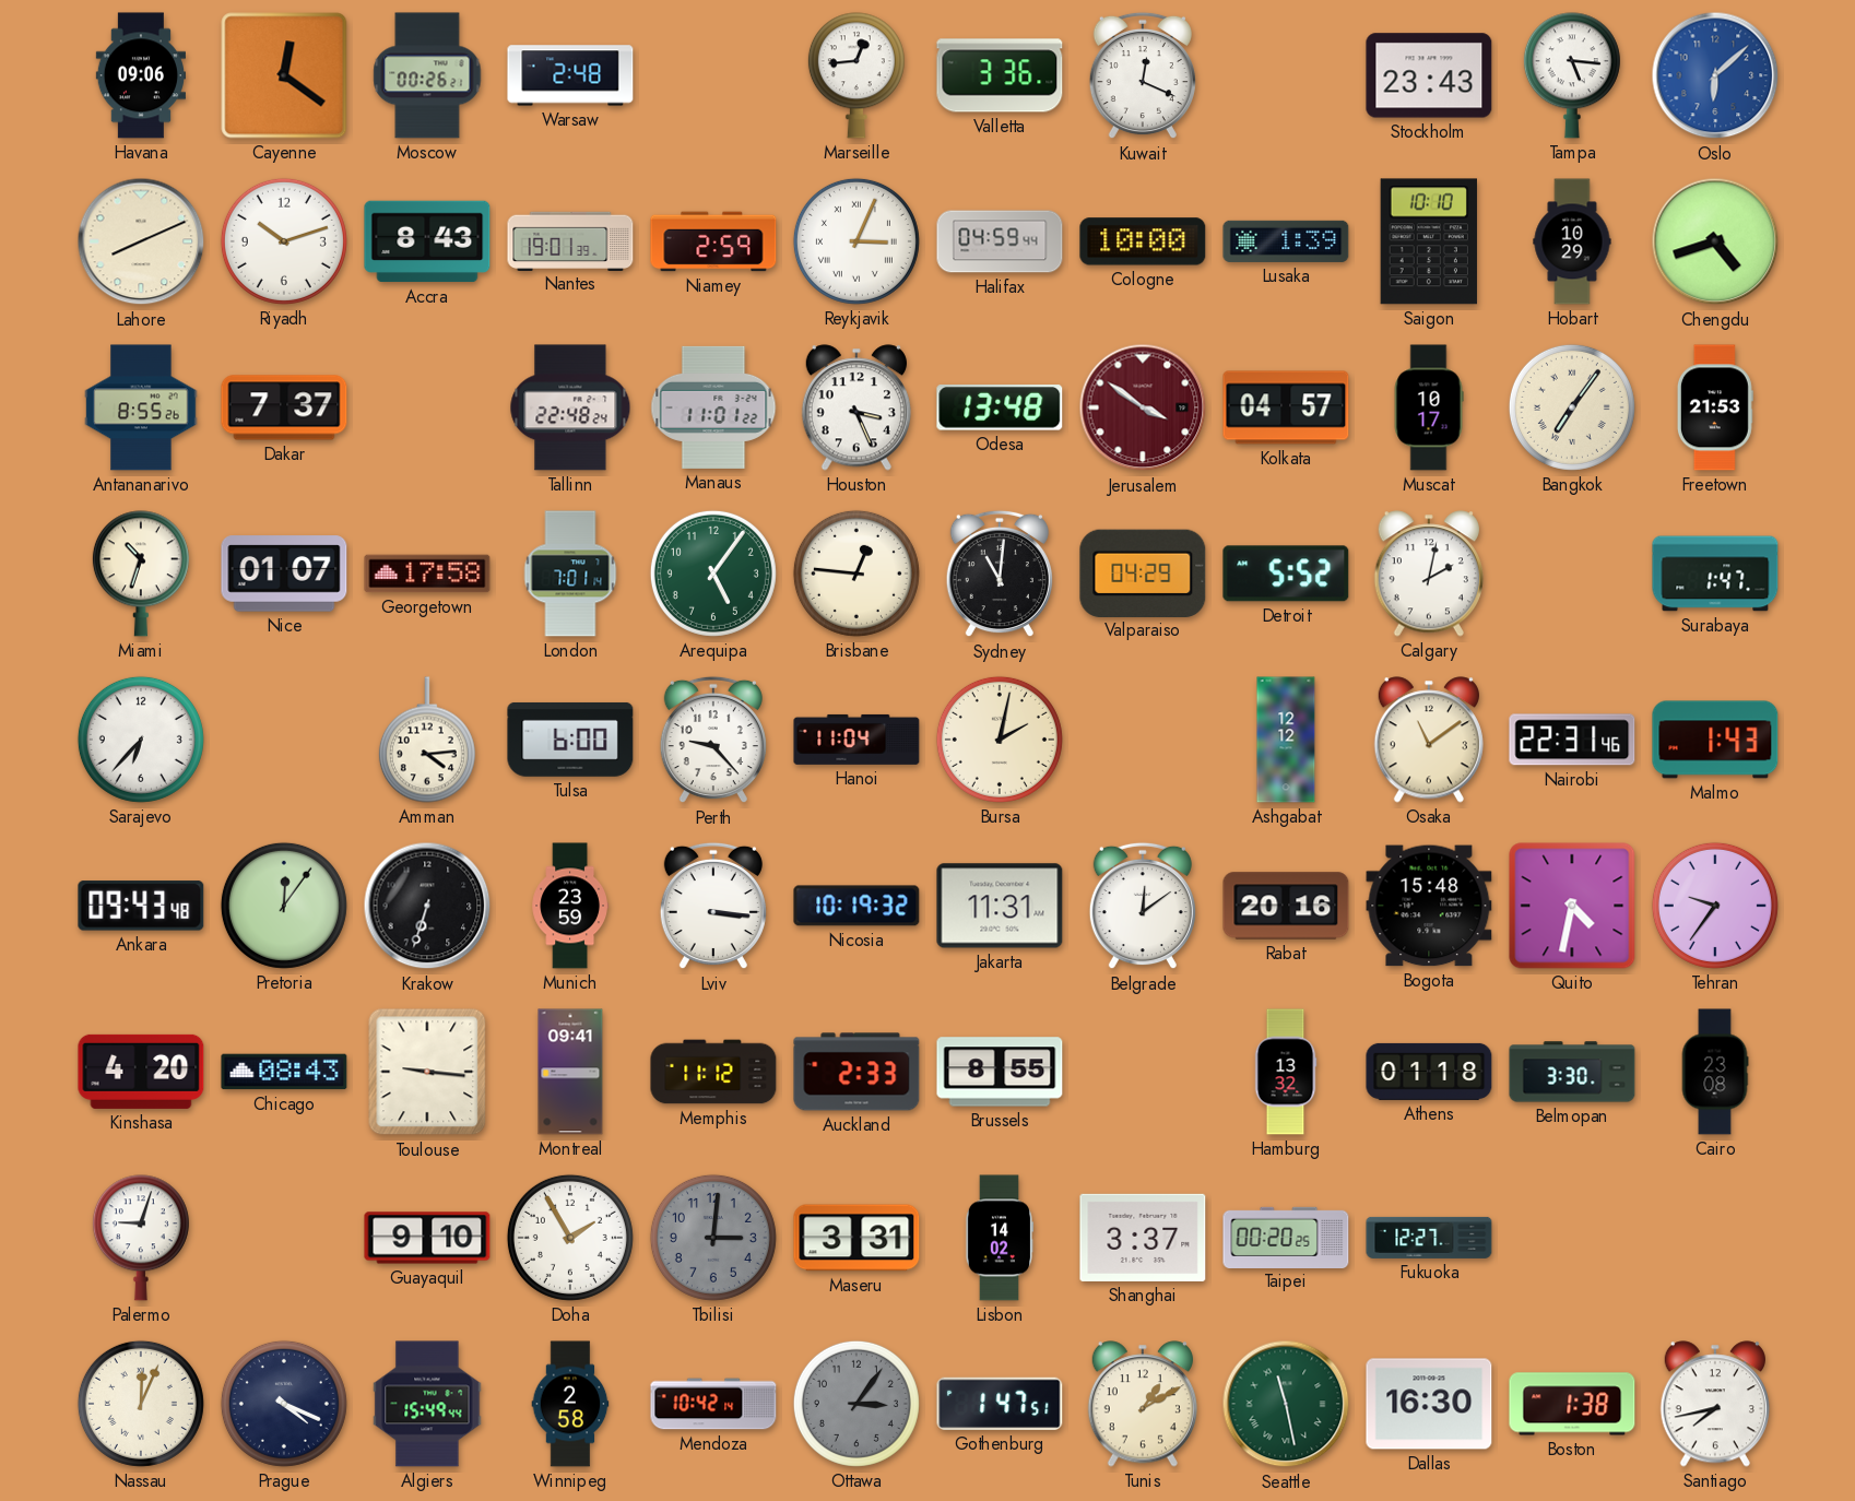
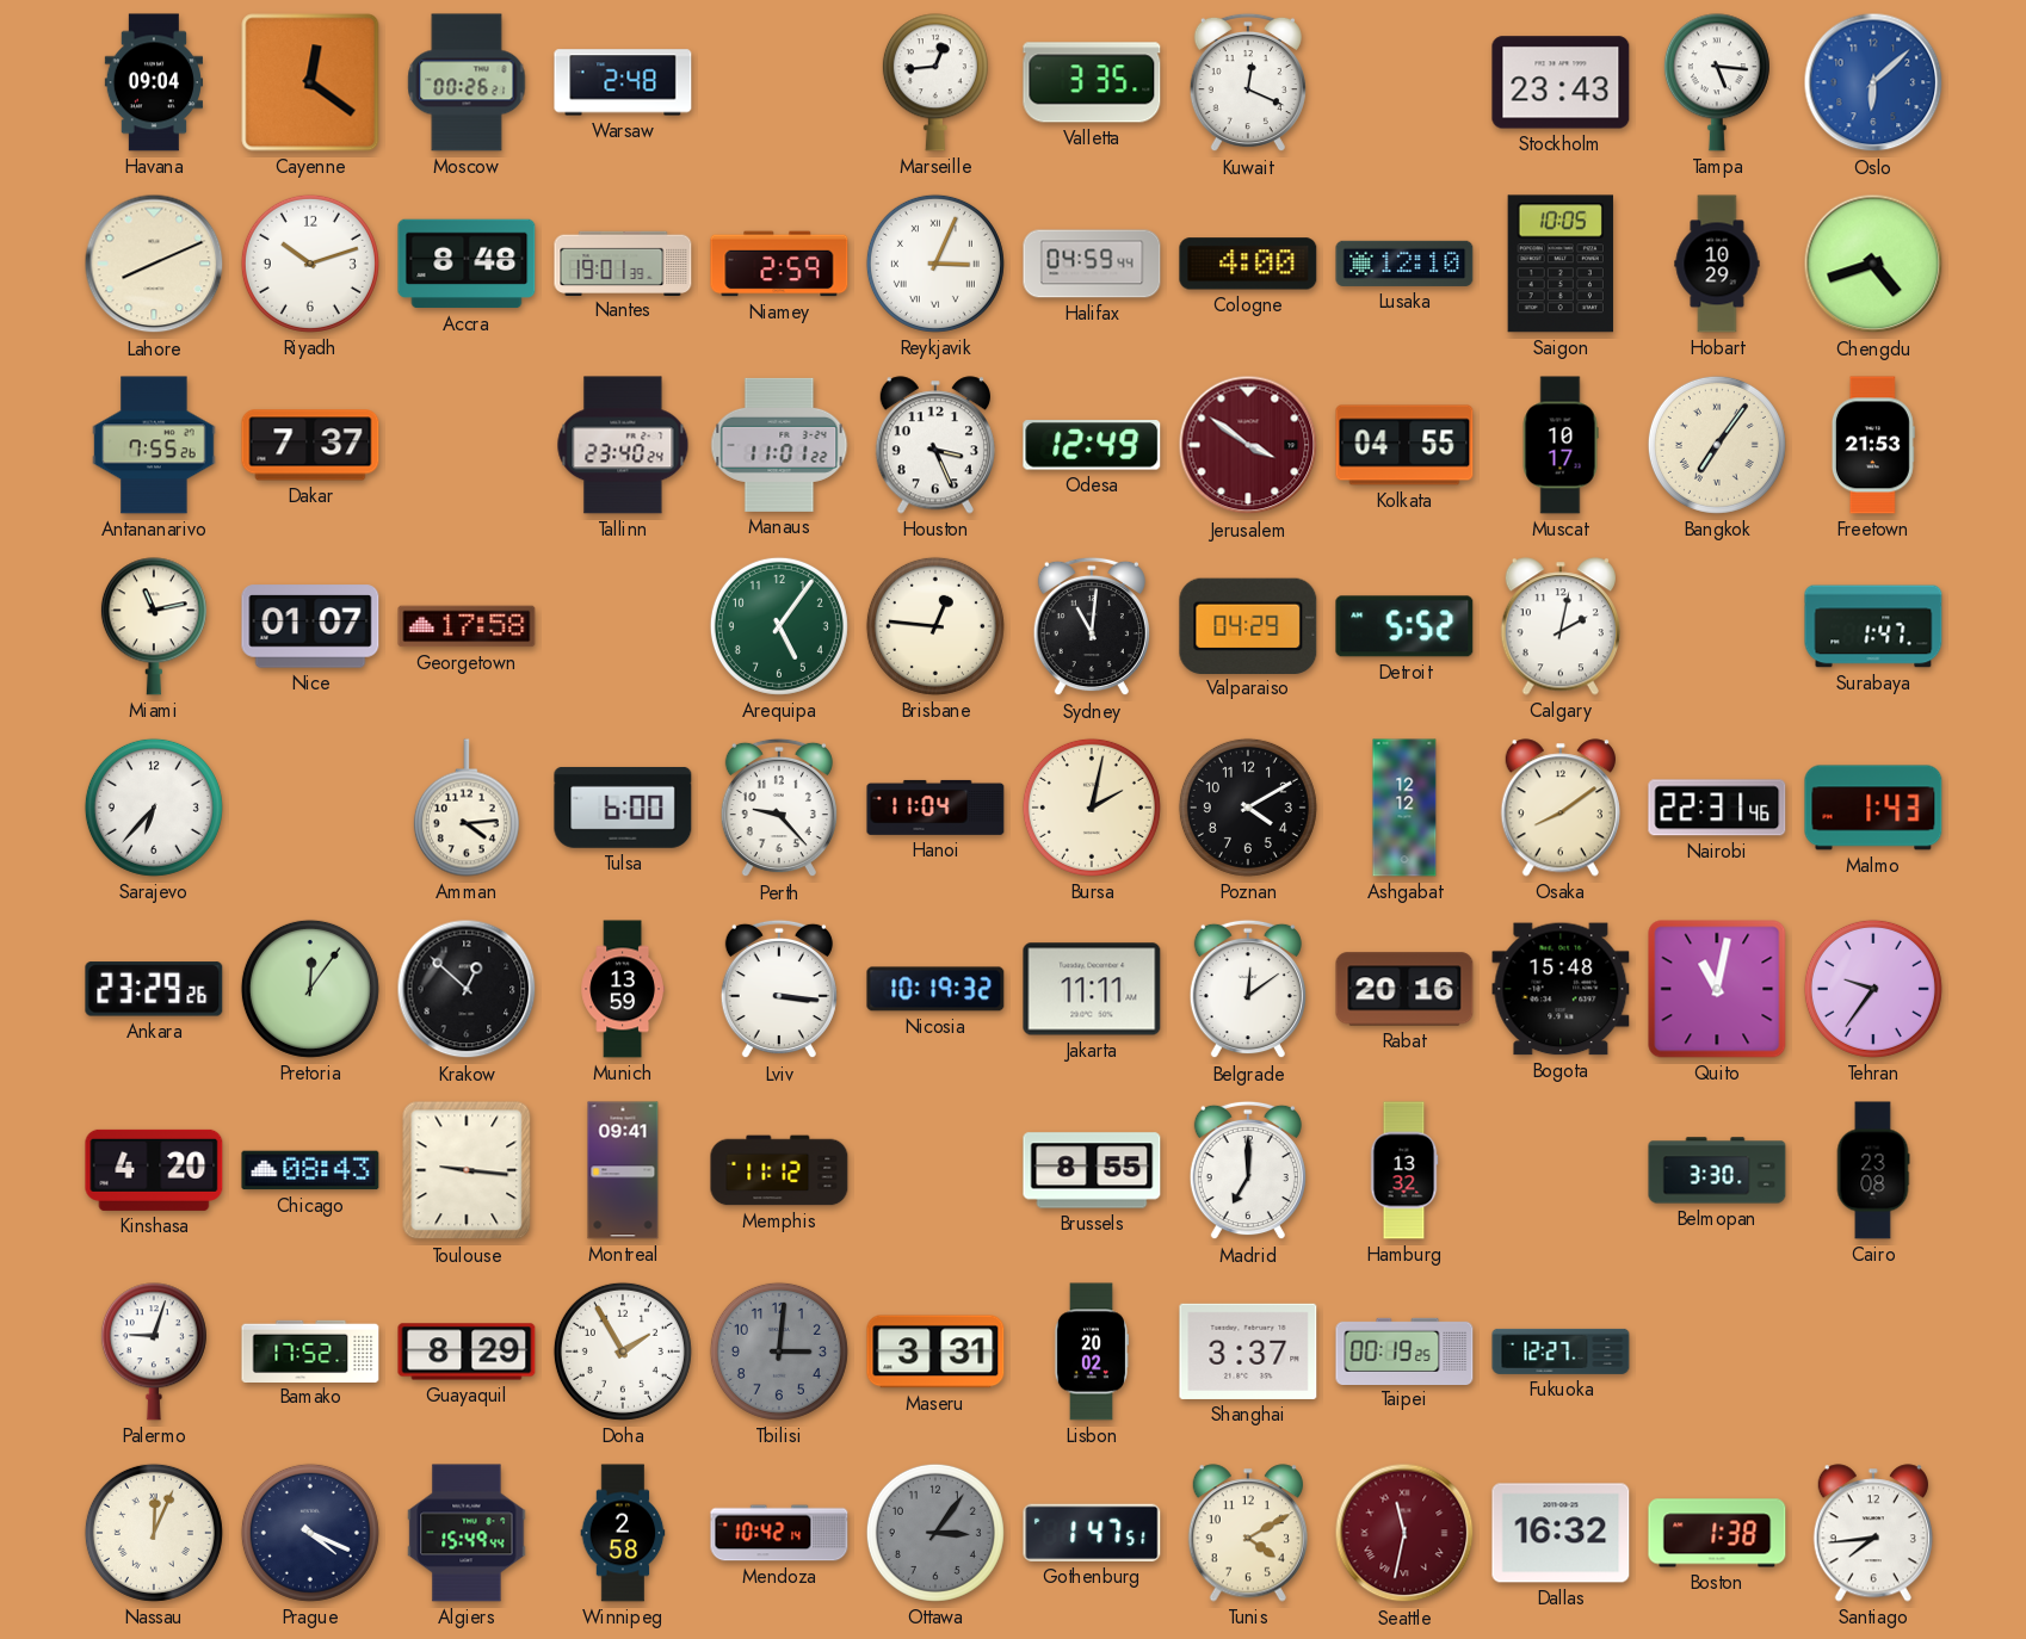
Havana: 09:06 -> 09:04
Valletta: 3:36 -> 3:35
Accra: 8:43 -> 8:48
Cologne: 10:00 -> 4:00
Lusaka: 1:39 -> 12:10
Saigon: 10:10 -> 10:05
Antananarivo: 8:55 -> 7:55
Tallinn: 22:48 -> 23:40
Odesa: 13:48 -> 12:49
Kolkata: 04:57 -> 04:55
Miami: 10:33 -> 11:13
London: 7:01 -> none
Poznan: none -> 4:10
Osaka: 11:09 -> 8:09
Ankara: 09:43 -> 23:29
Krakow: 6:33 -> 12:52
Munich: 23:59 -> 13:59
Jakarta: 11:31 -> 11:11
Quito: 4:32 -> 11:02
Auckland: 2:33 -> none
Madrid: none -> 7:00
Athens: 01:18 -> none
Bamako: none -> 17:52
Guayaquil: 9:10 -> 8:29
Lisbon: 14:02 -> 20:02
Taipei: 00:20 -> 00:19
Tunis: 1:10 -> 4:10
Seattle: 11:28 -> 11:32
Seattle dial: green -> burgundy
Dallas: 16:30 -> 16:32
Santiago: 7:43 -> 7:44
